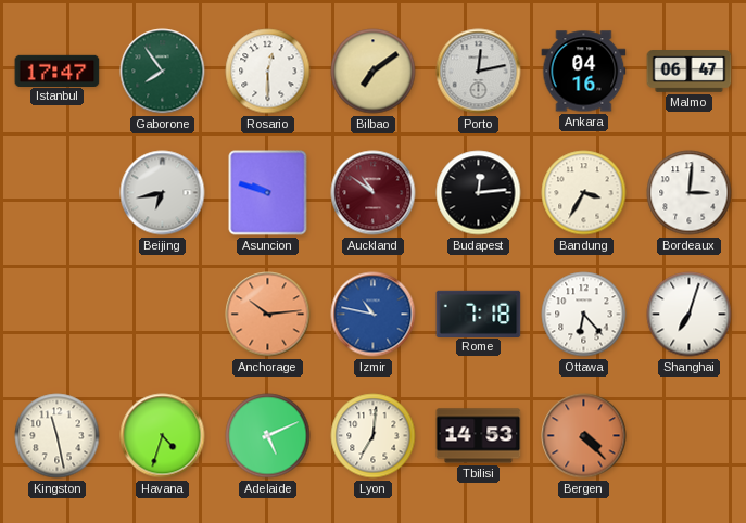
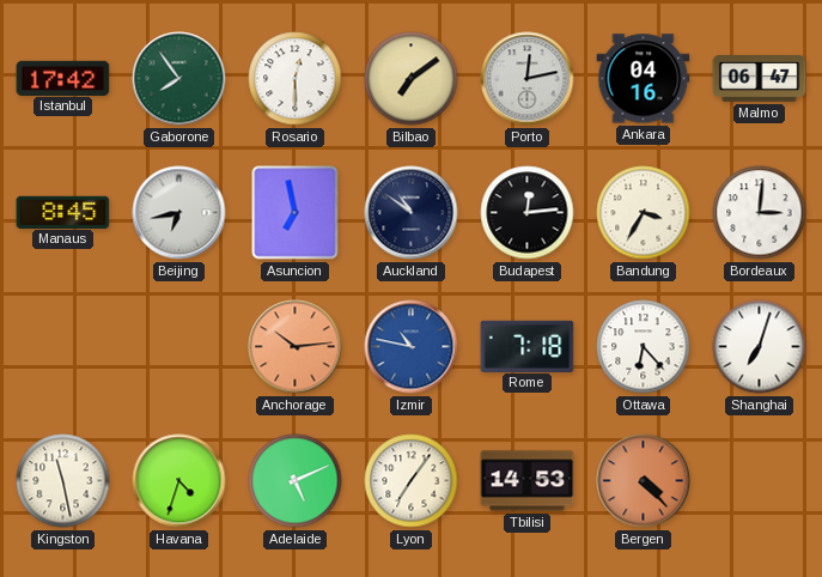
Istanbul: 17:47 -> 17:42
Manaus: none -> 8:45
Asuncion: 9:48 -> 6:58
Auckland dial: burgundy -> navy
Lyon: 7:01 -> 7:06
